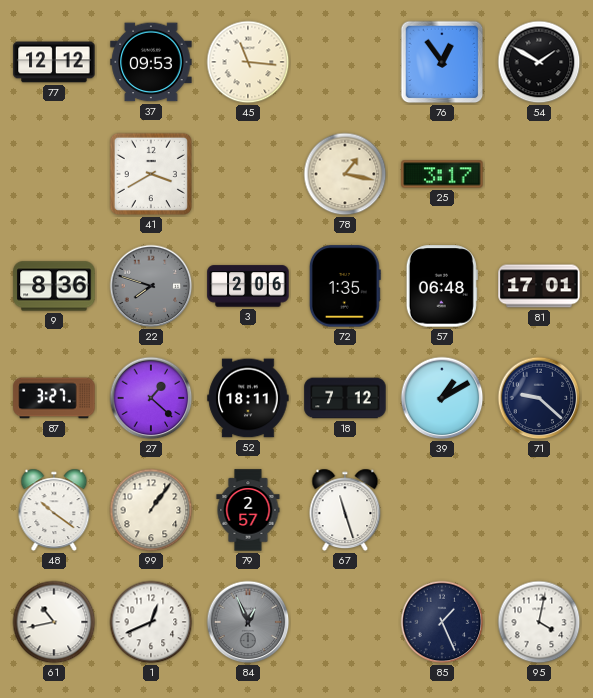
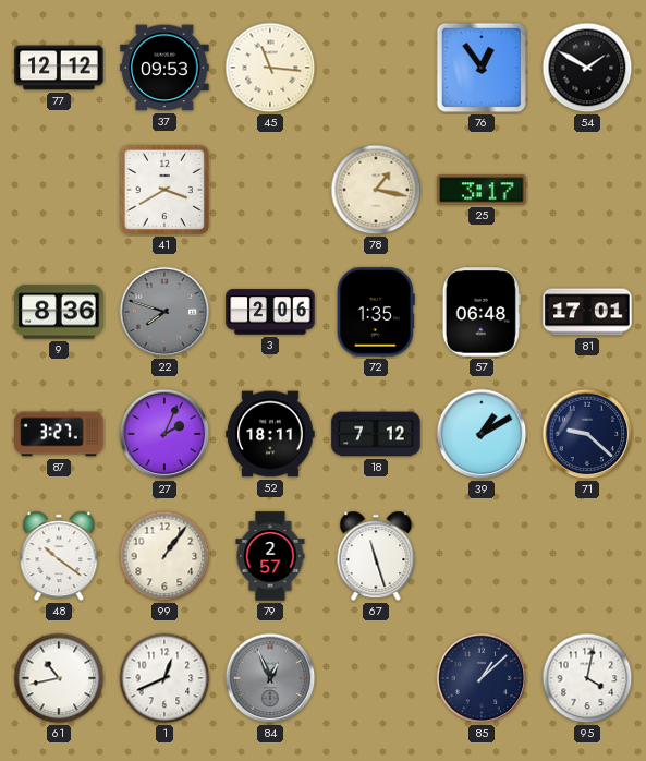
27: 1:22 -> 2:04
85: 1:26 -> 1:08
